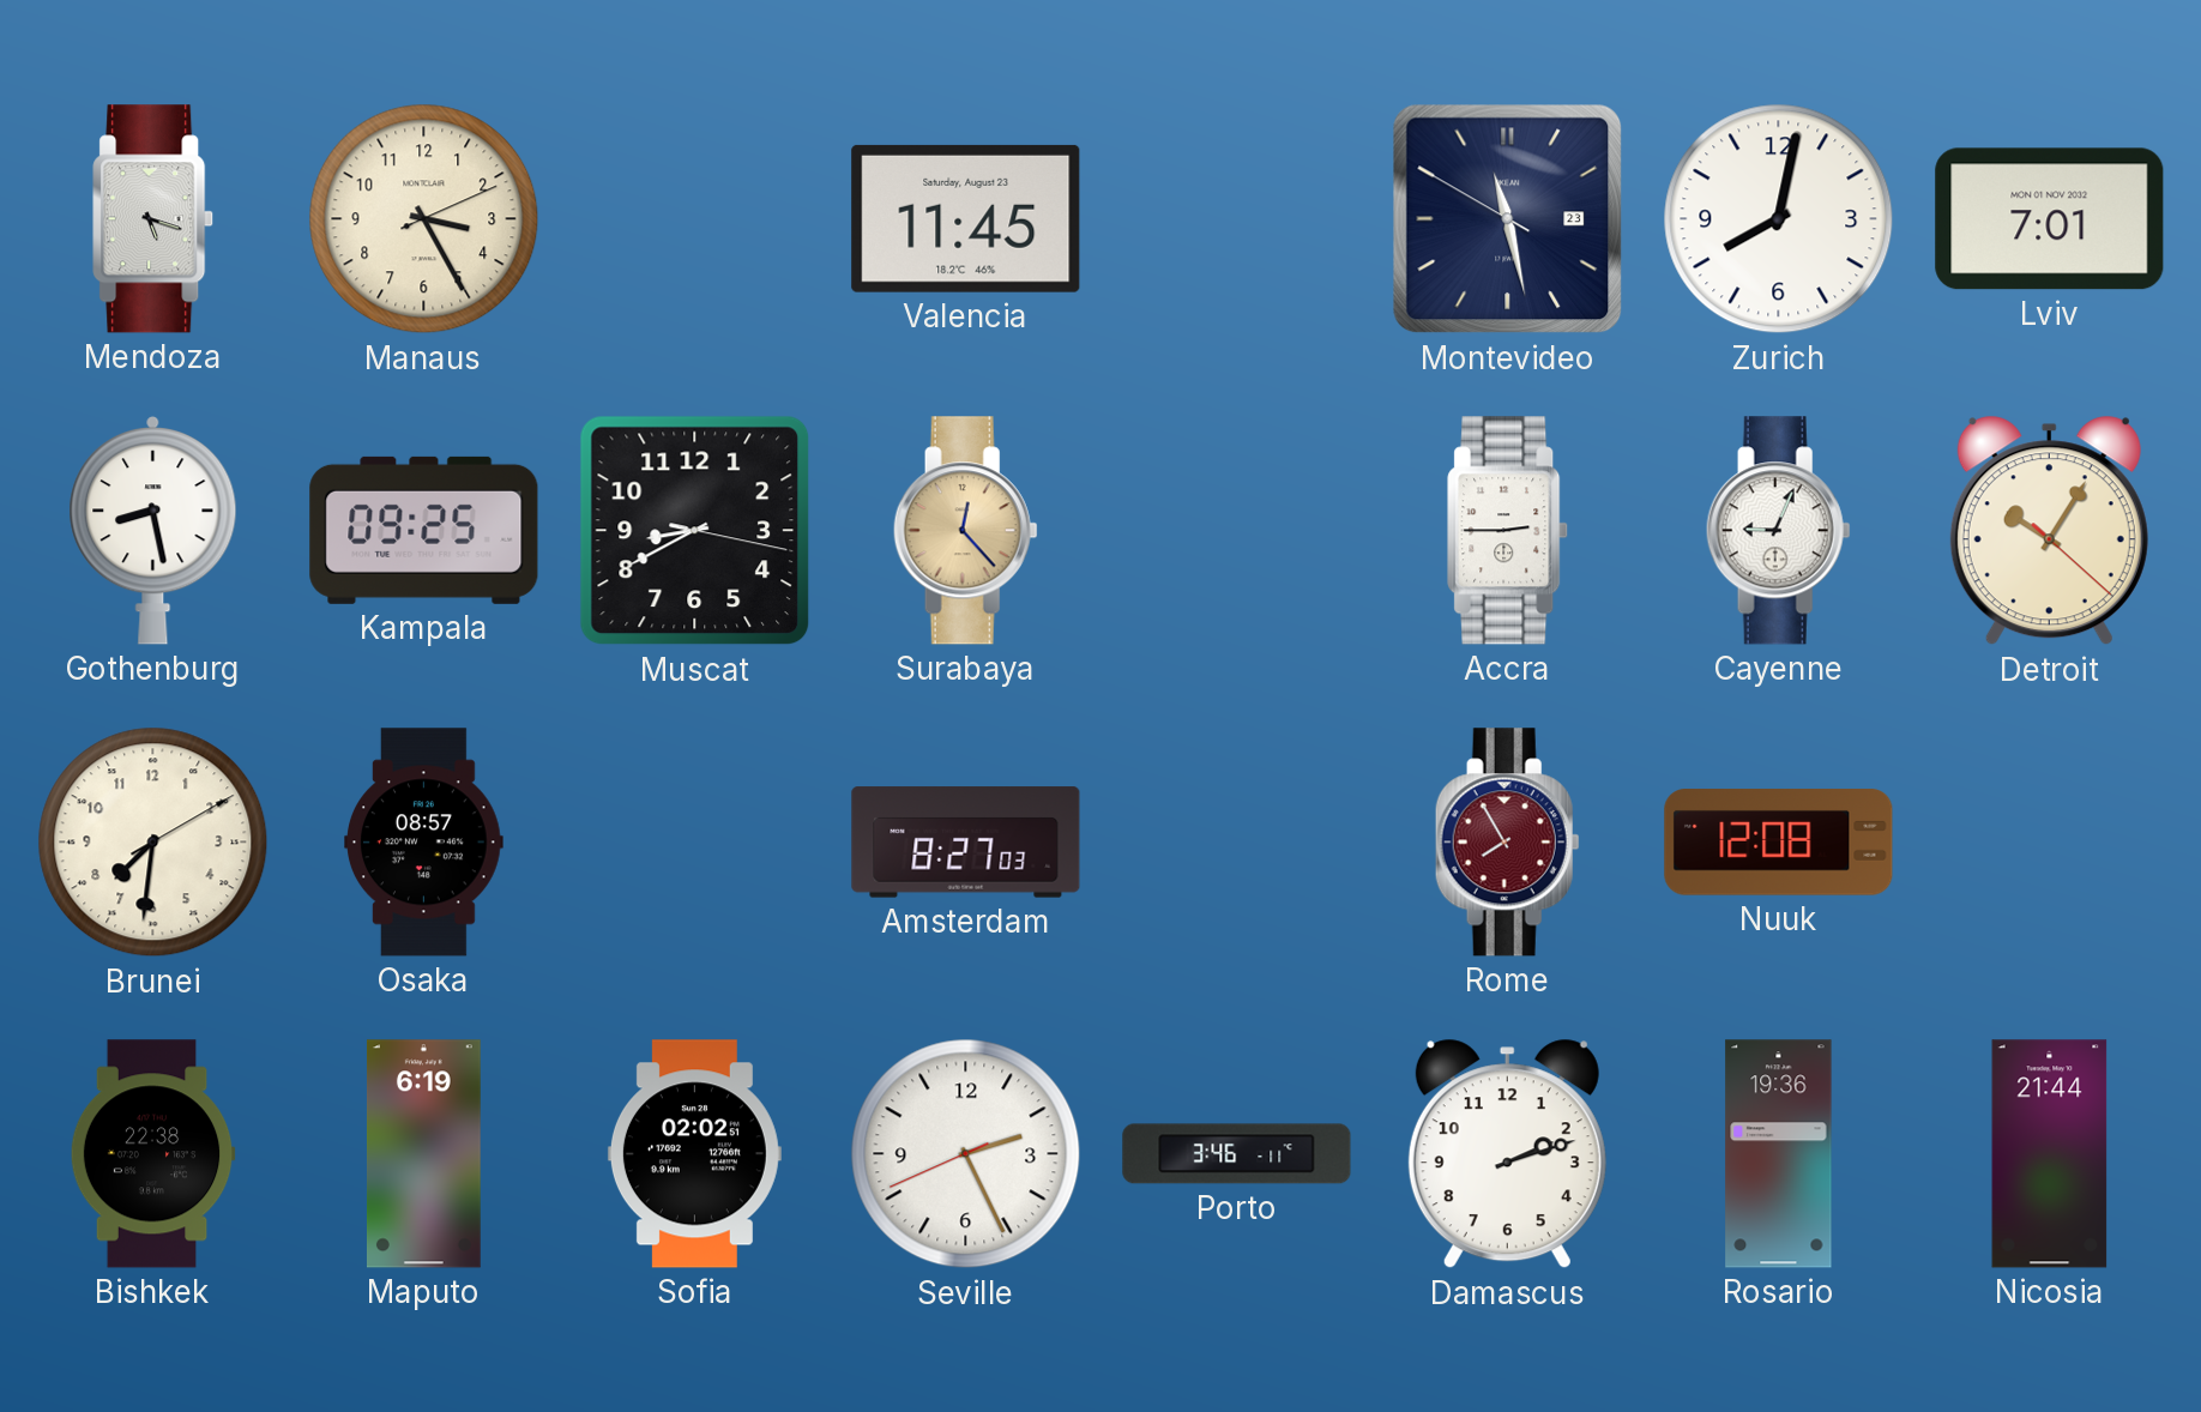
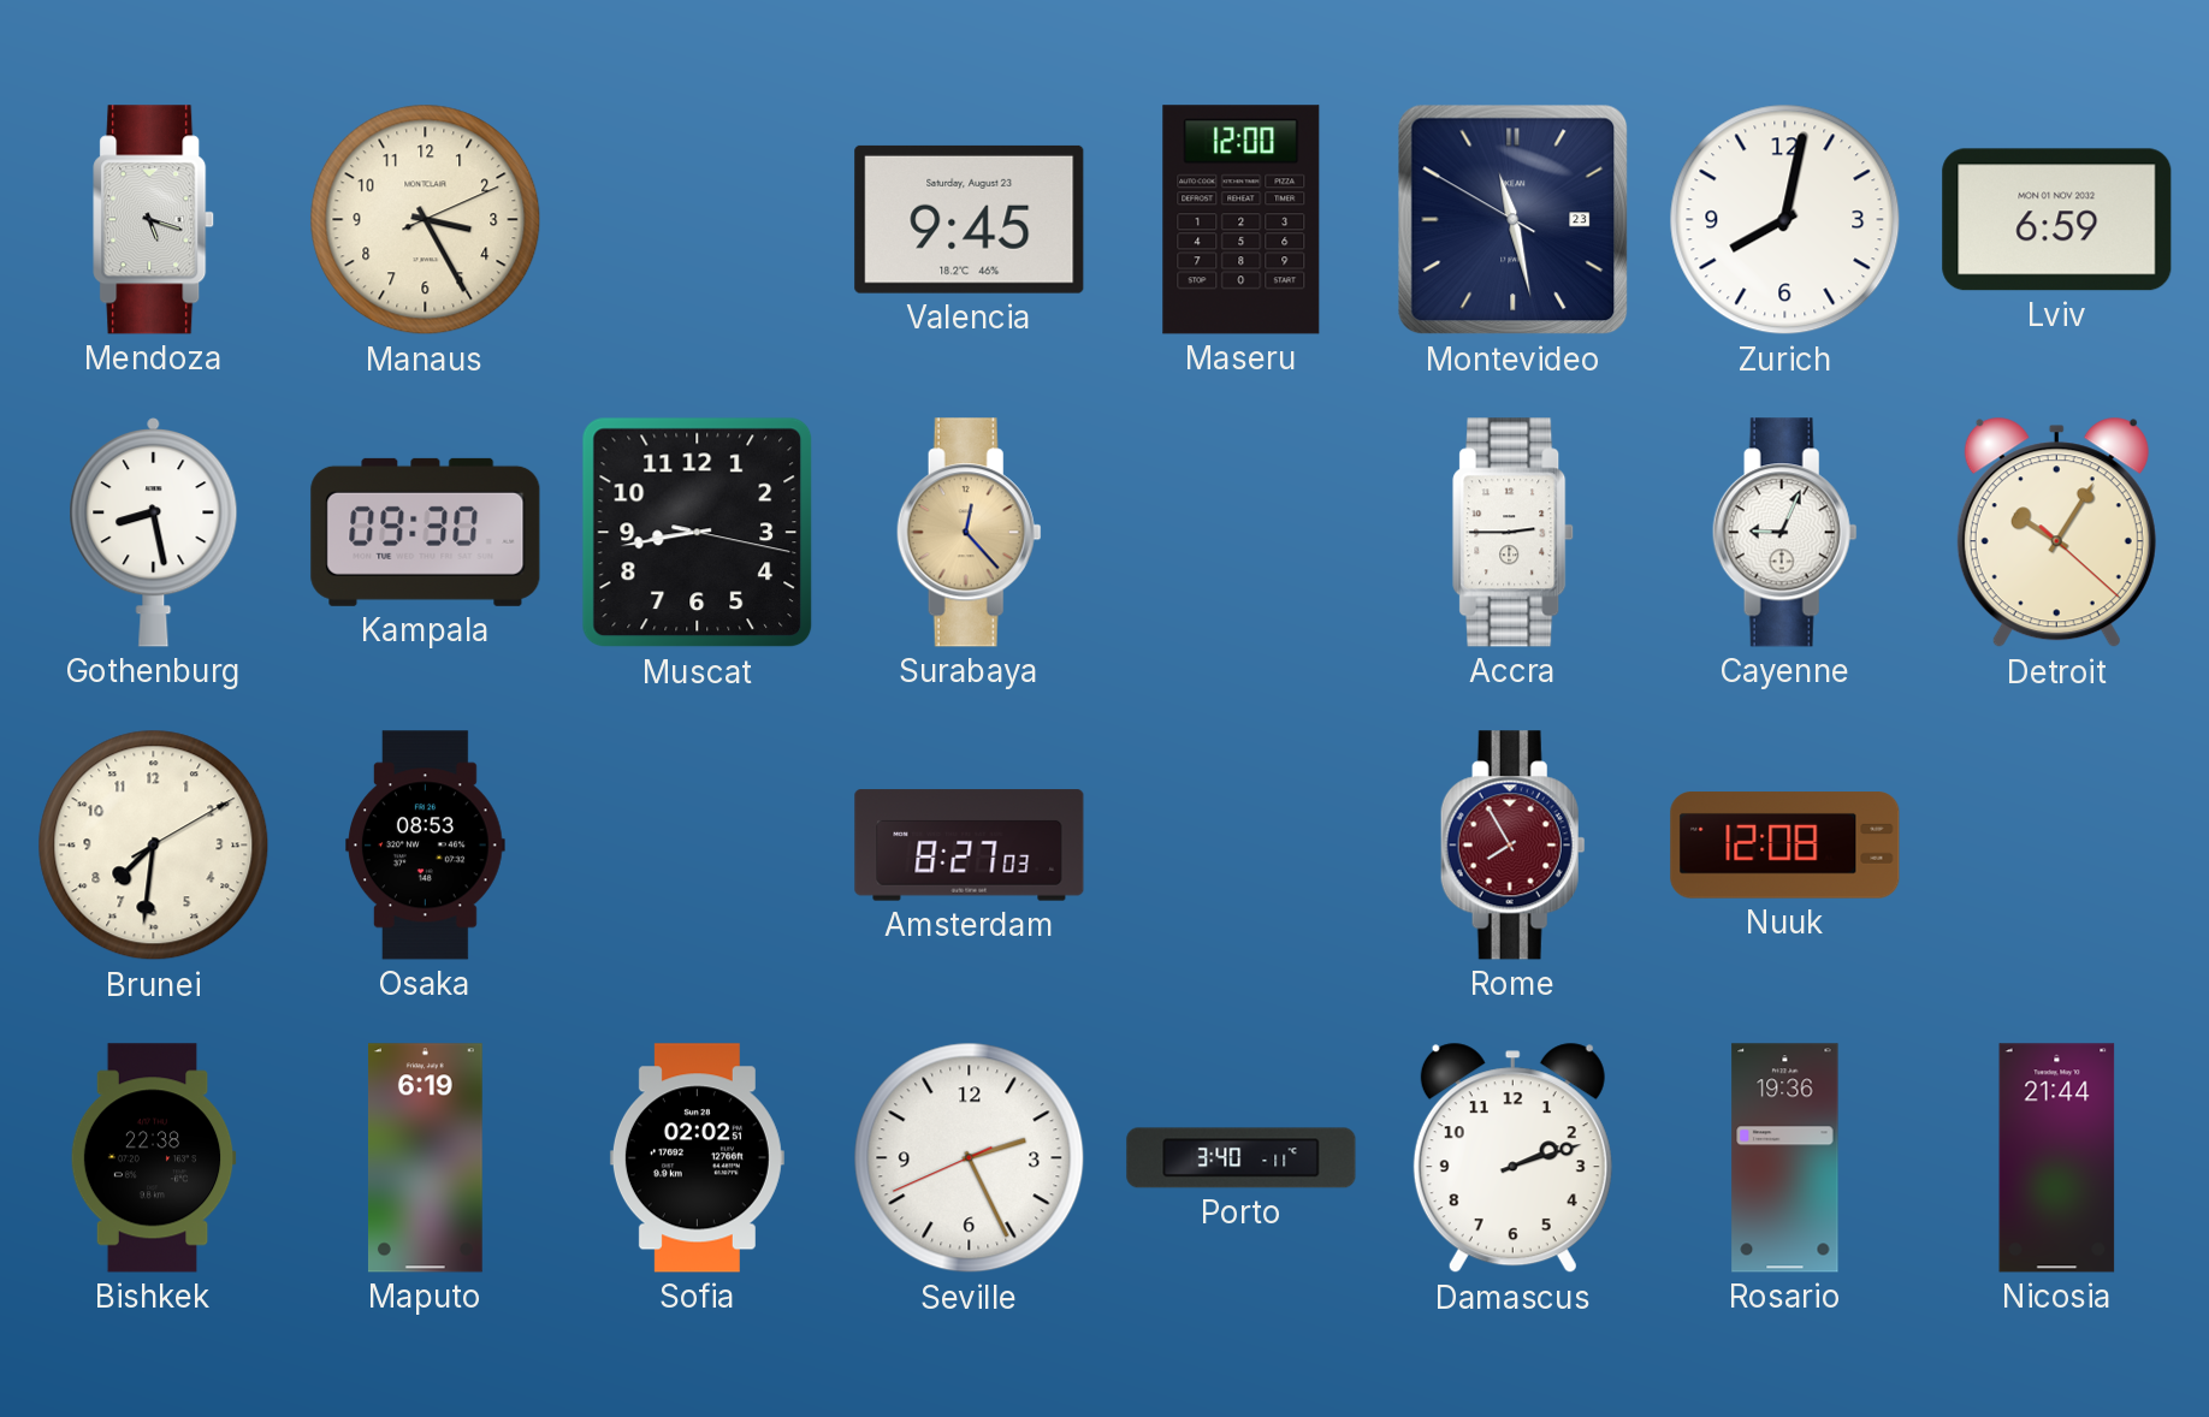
Valencia: 11:45 -> 9:45
Maseru: none -> 12:00
Lviv: 7:01 -> 6:59
Kampala: 09:25 -> 09:30
Muscat: 8:40 -> 8:43
Osaka: 08:57 -> 08:53
Porto: 3:46 -> 3:40
